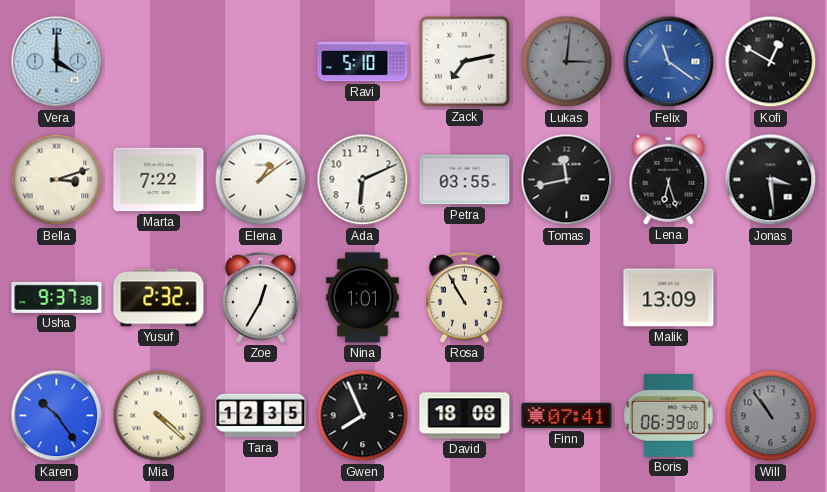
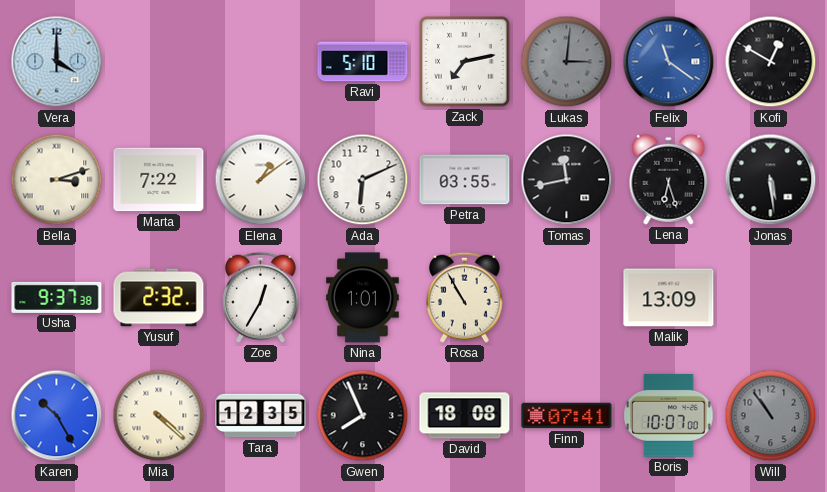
Jonas: 3:29 -> 5:29
Karen: 10:24 -> 10:25
Boris: 06:39 -> 10:07
